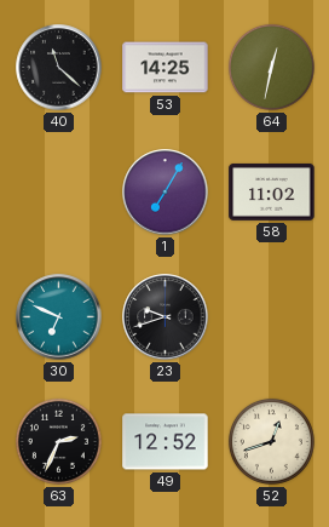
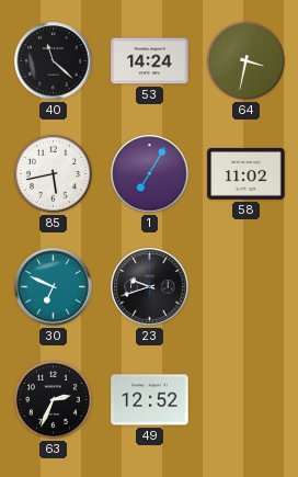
53: 14:25 -> 14:24
64: 12:32 -> 3:32
85: none -> 5:43
52: 12:42 -> none
